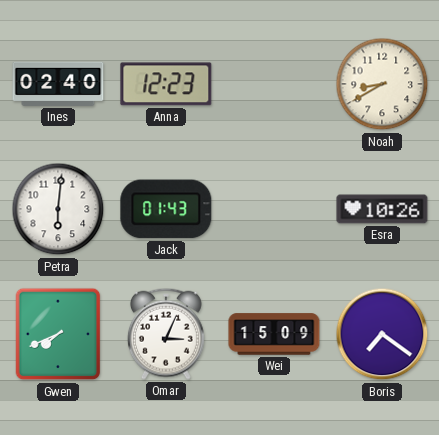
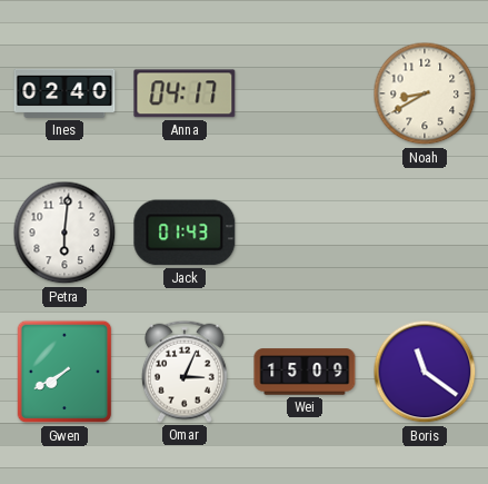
Anna: 12:23 -> 04:17
Esra: 10:26 -> none
Gwen: 7:41 -> 7:40
Boris: 7:21 -> 11:21
